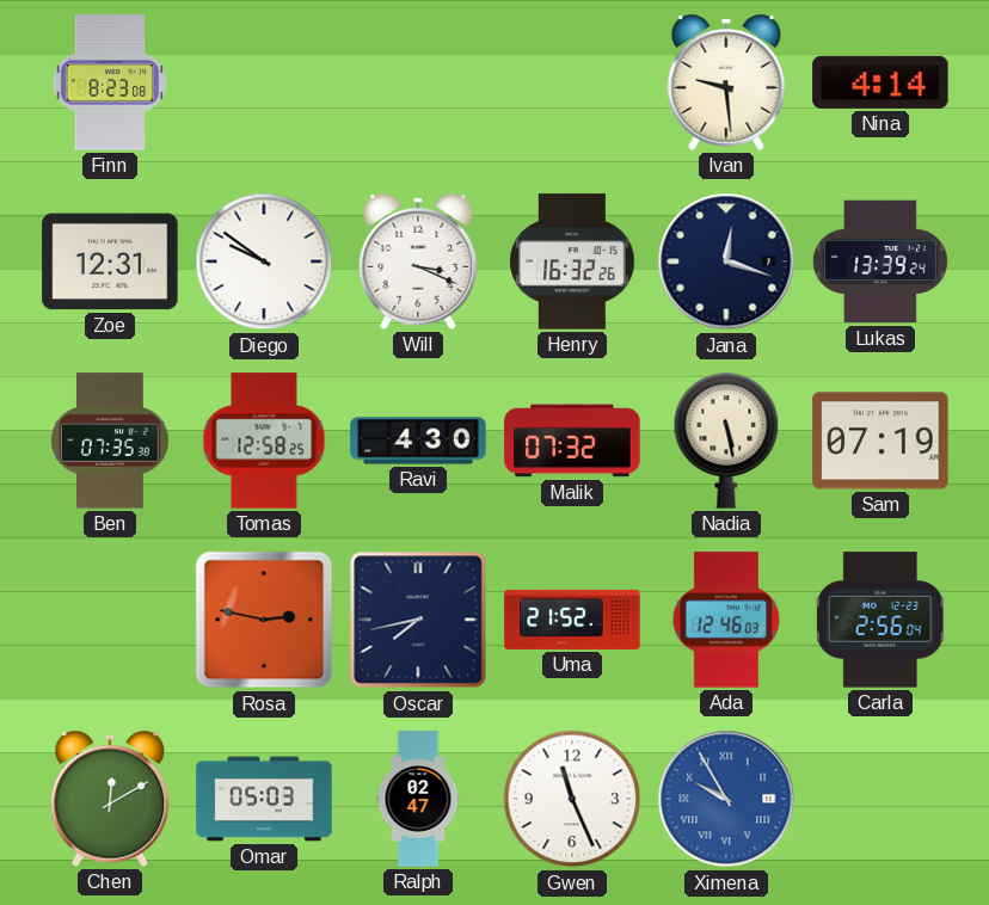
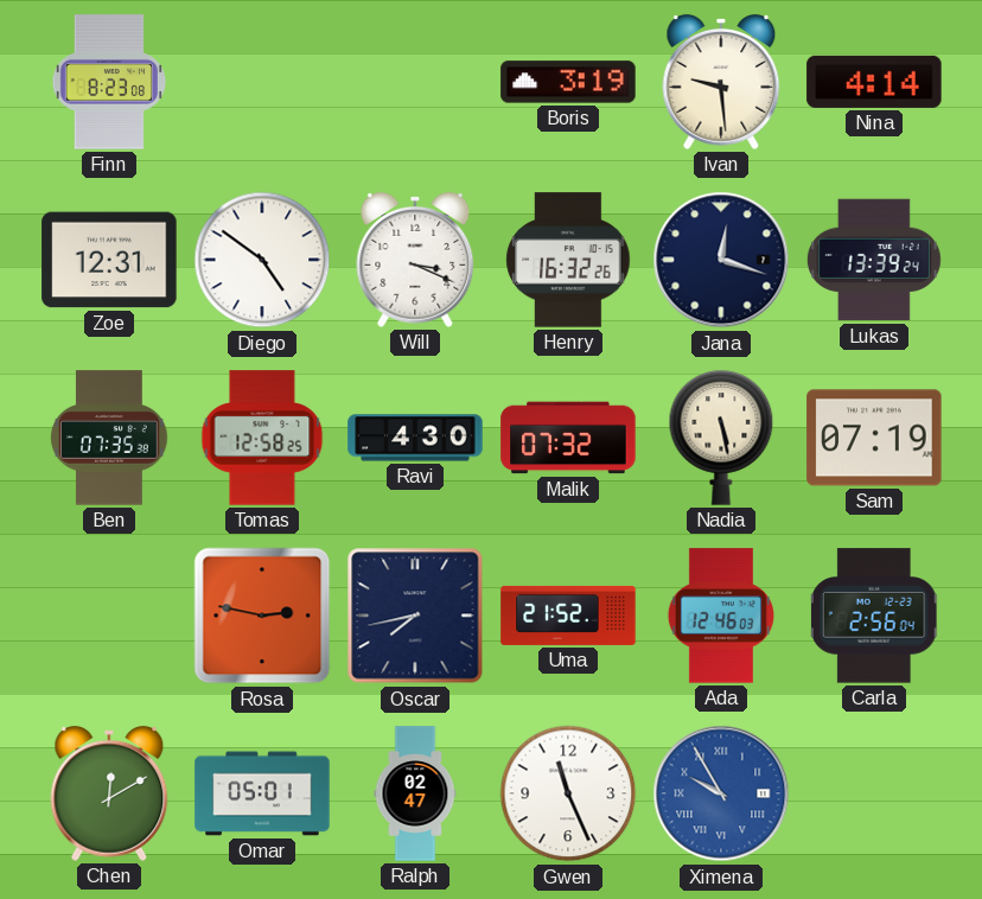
Boris: none -> 3:19
Diego: 9:51 -> 4:51
Omar: 05:03 -> 05:01
